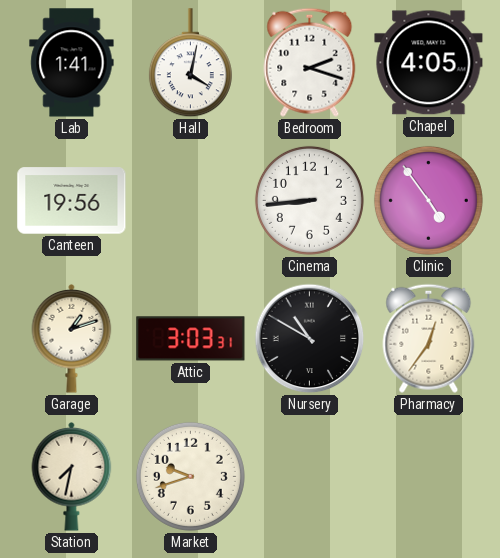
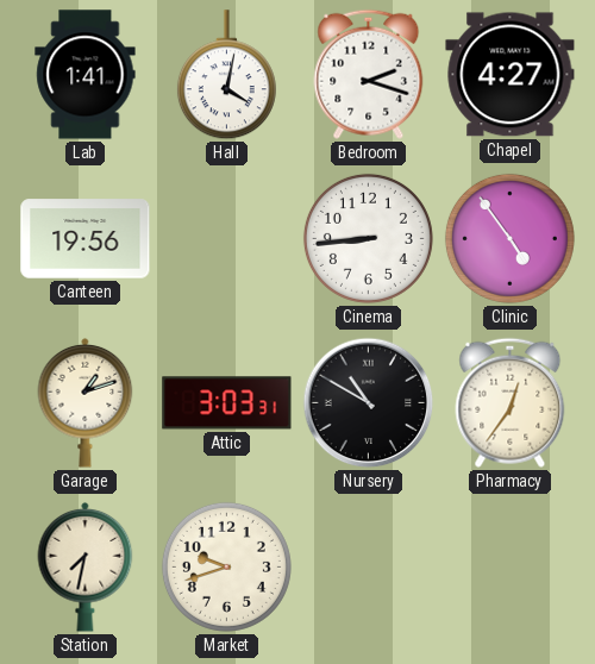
Chapel: 4:05 -> 4:27
